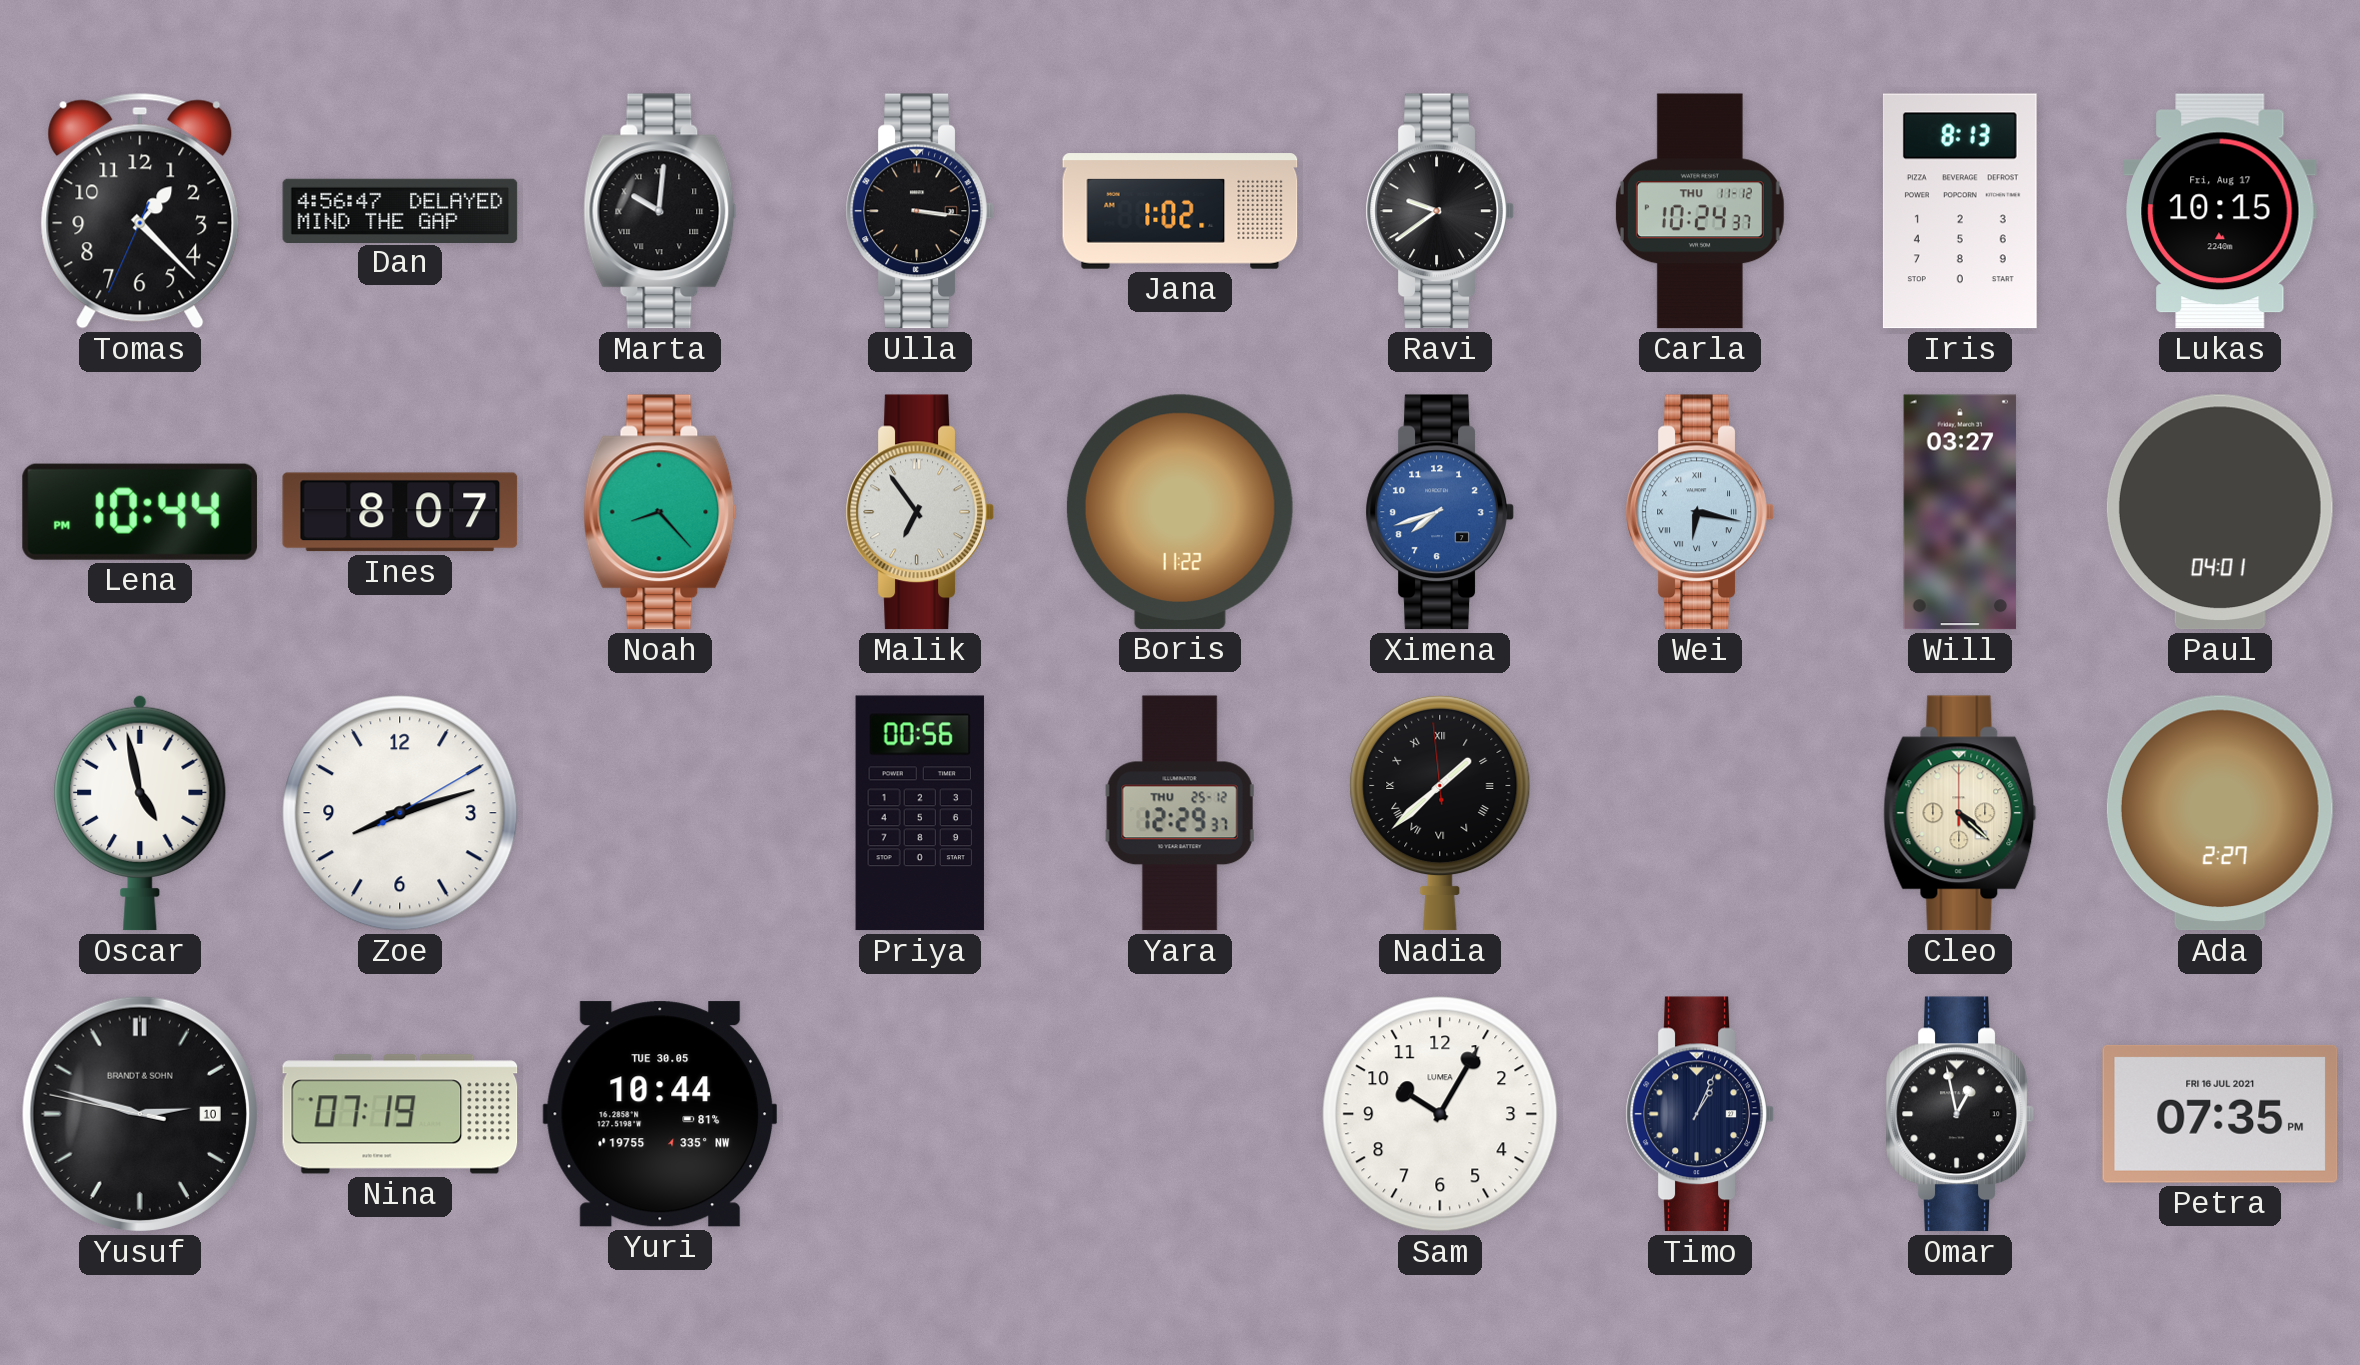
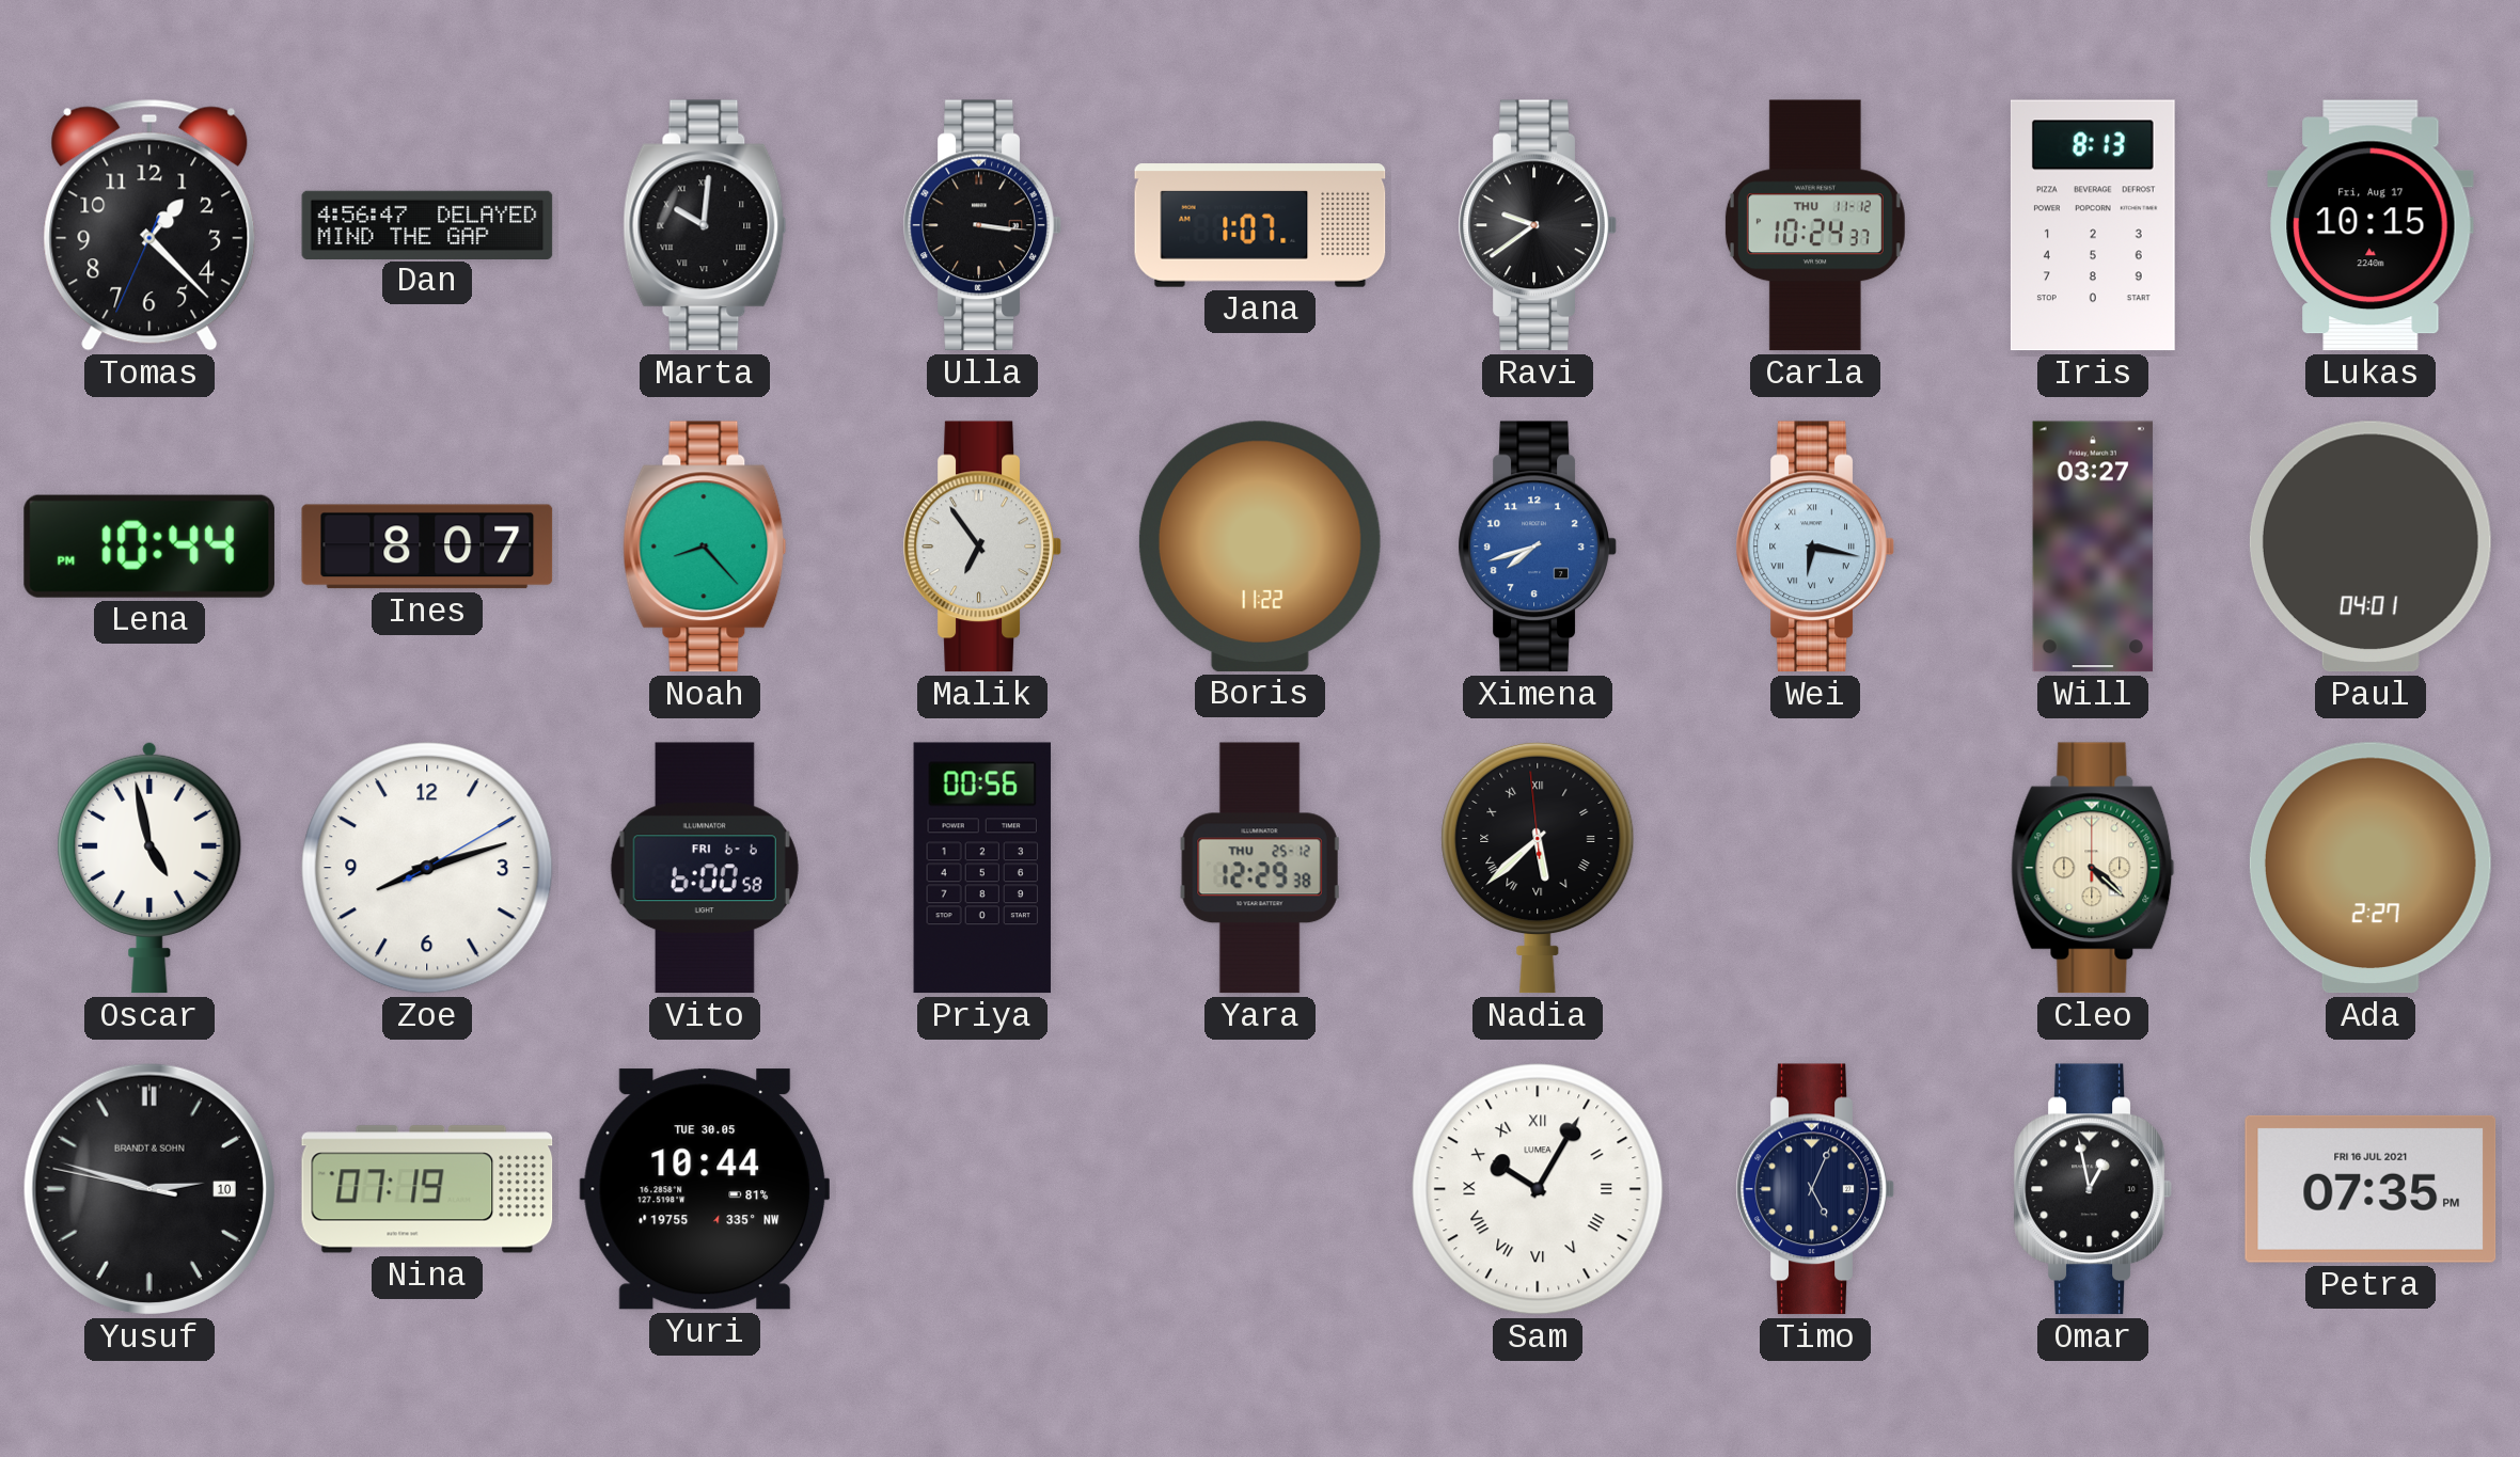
Jana: 1:02 -> 1:07
Vito: none -> 6:00
Yara: 12:29:37 -> 12:29:38
Nadia: 1:37 -> 5:37
Sam numerals: Arabic -> Roman
Timo: 1:04 -> 5:04
